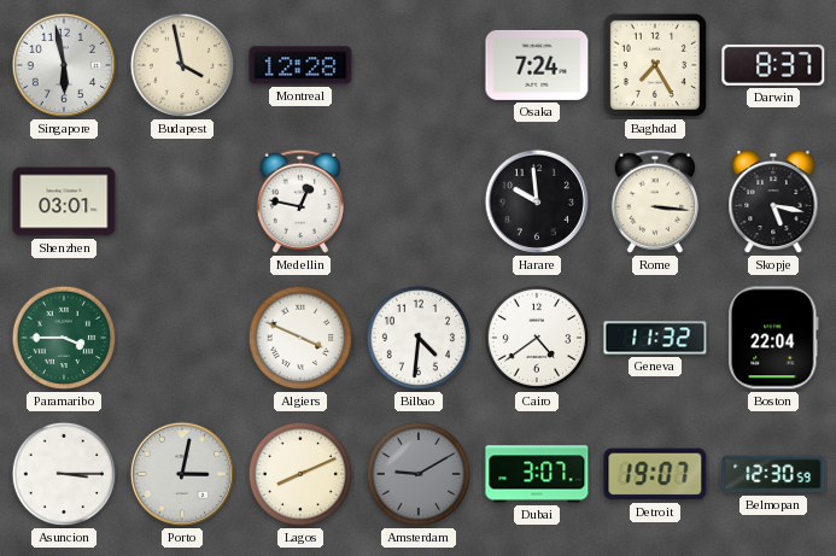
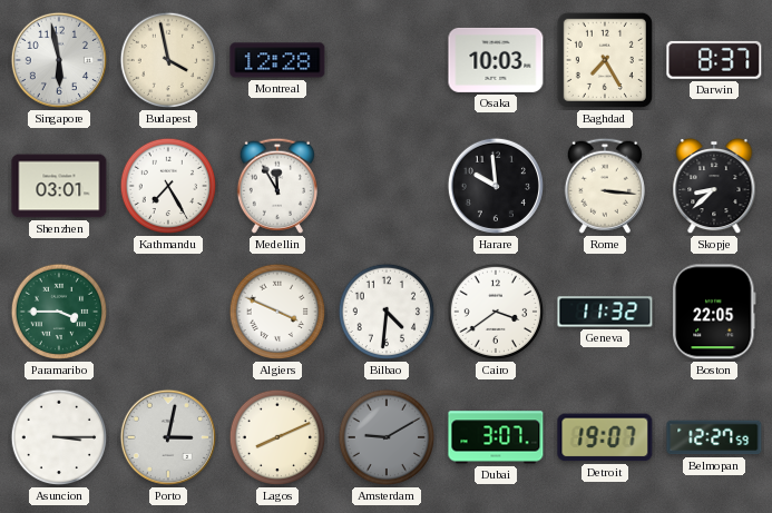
Osaka: 7:24 -> 10:03
Kathmandu: none -> 7:25
Medellin: 12:47 -> 11:55
Skopje: 5:17 -> 8:38
Cairo: 4:39 -> 3:39
Boston: 22:04 -> 22:05
Belmopan: 12:30 -> 12:27
